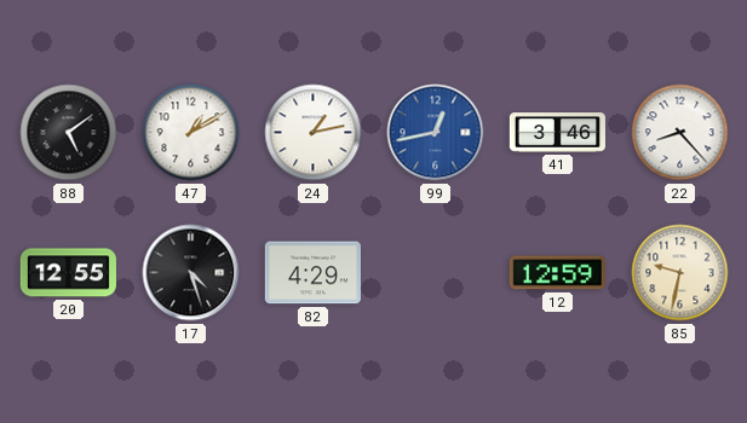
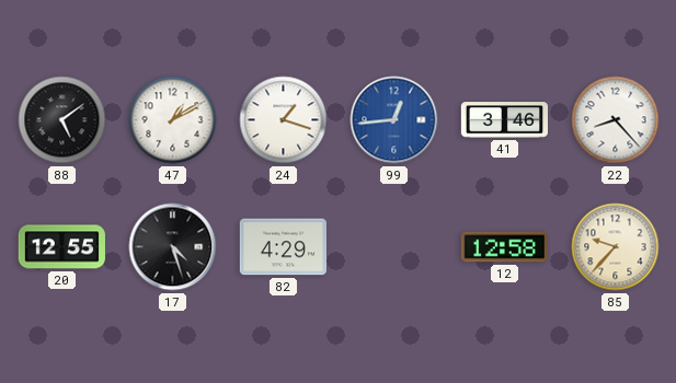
24: 1:13 -> 1:18
99: 12:43 -> 12:44
12: 12:59 -> 12:58
85: 9:32 -> 9:37
